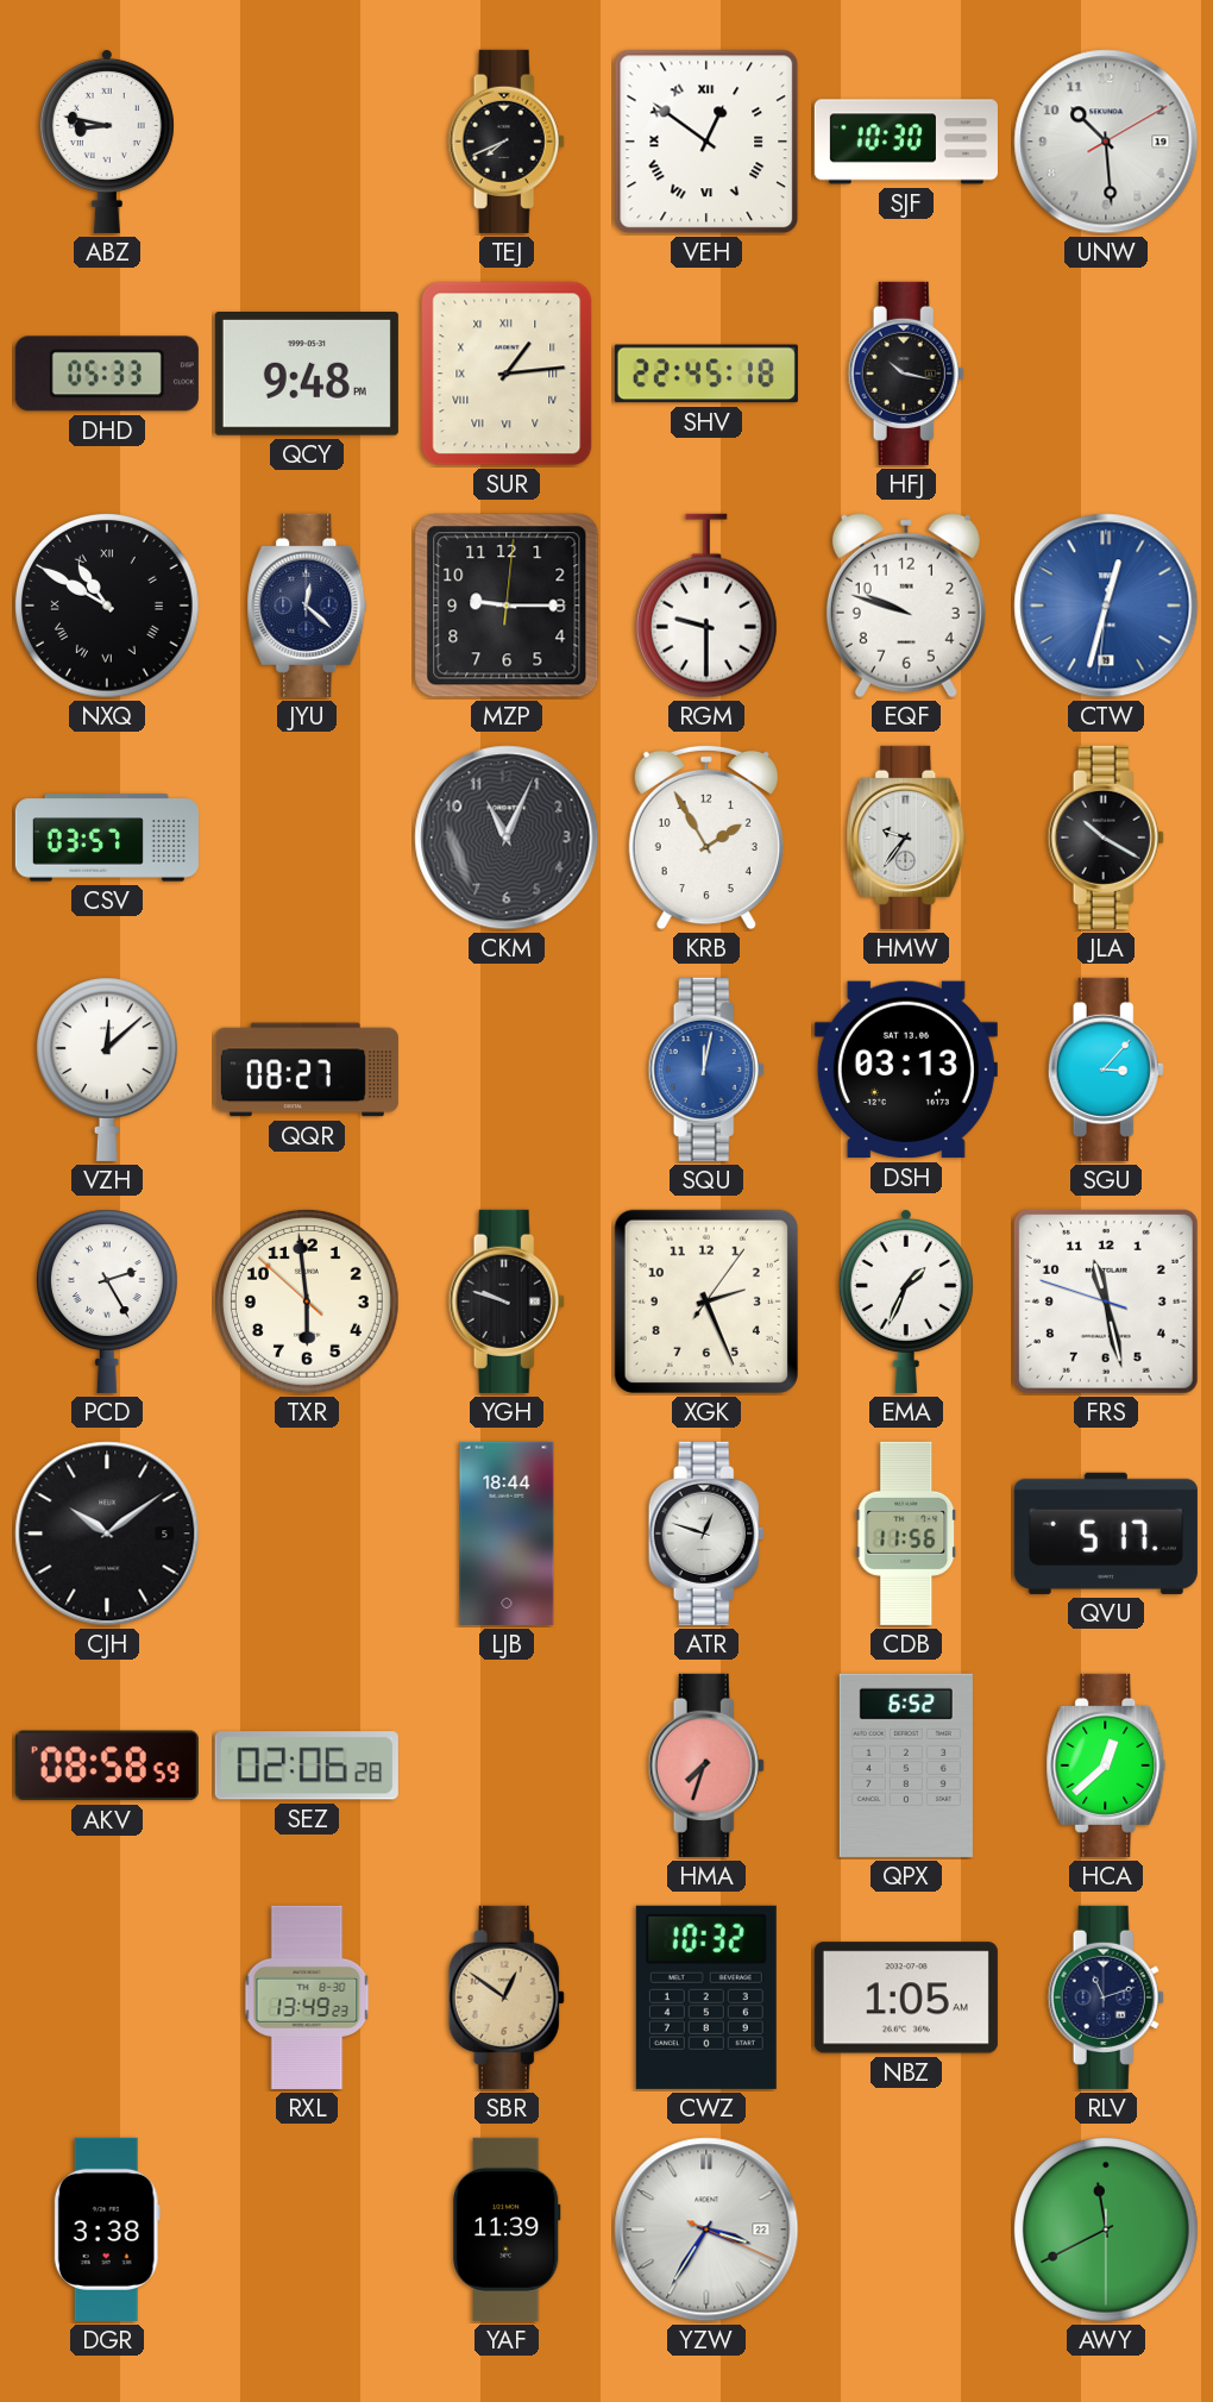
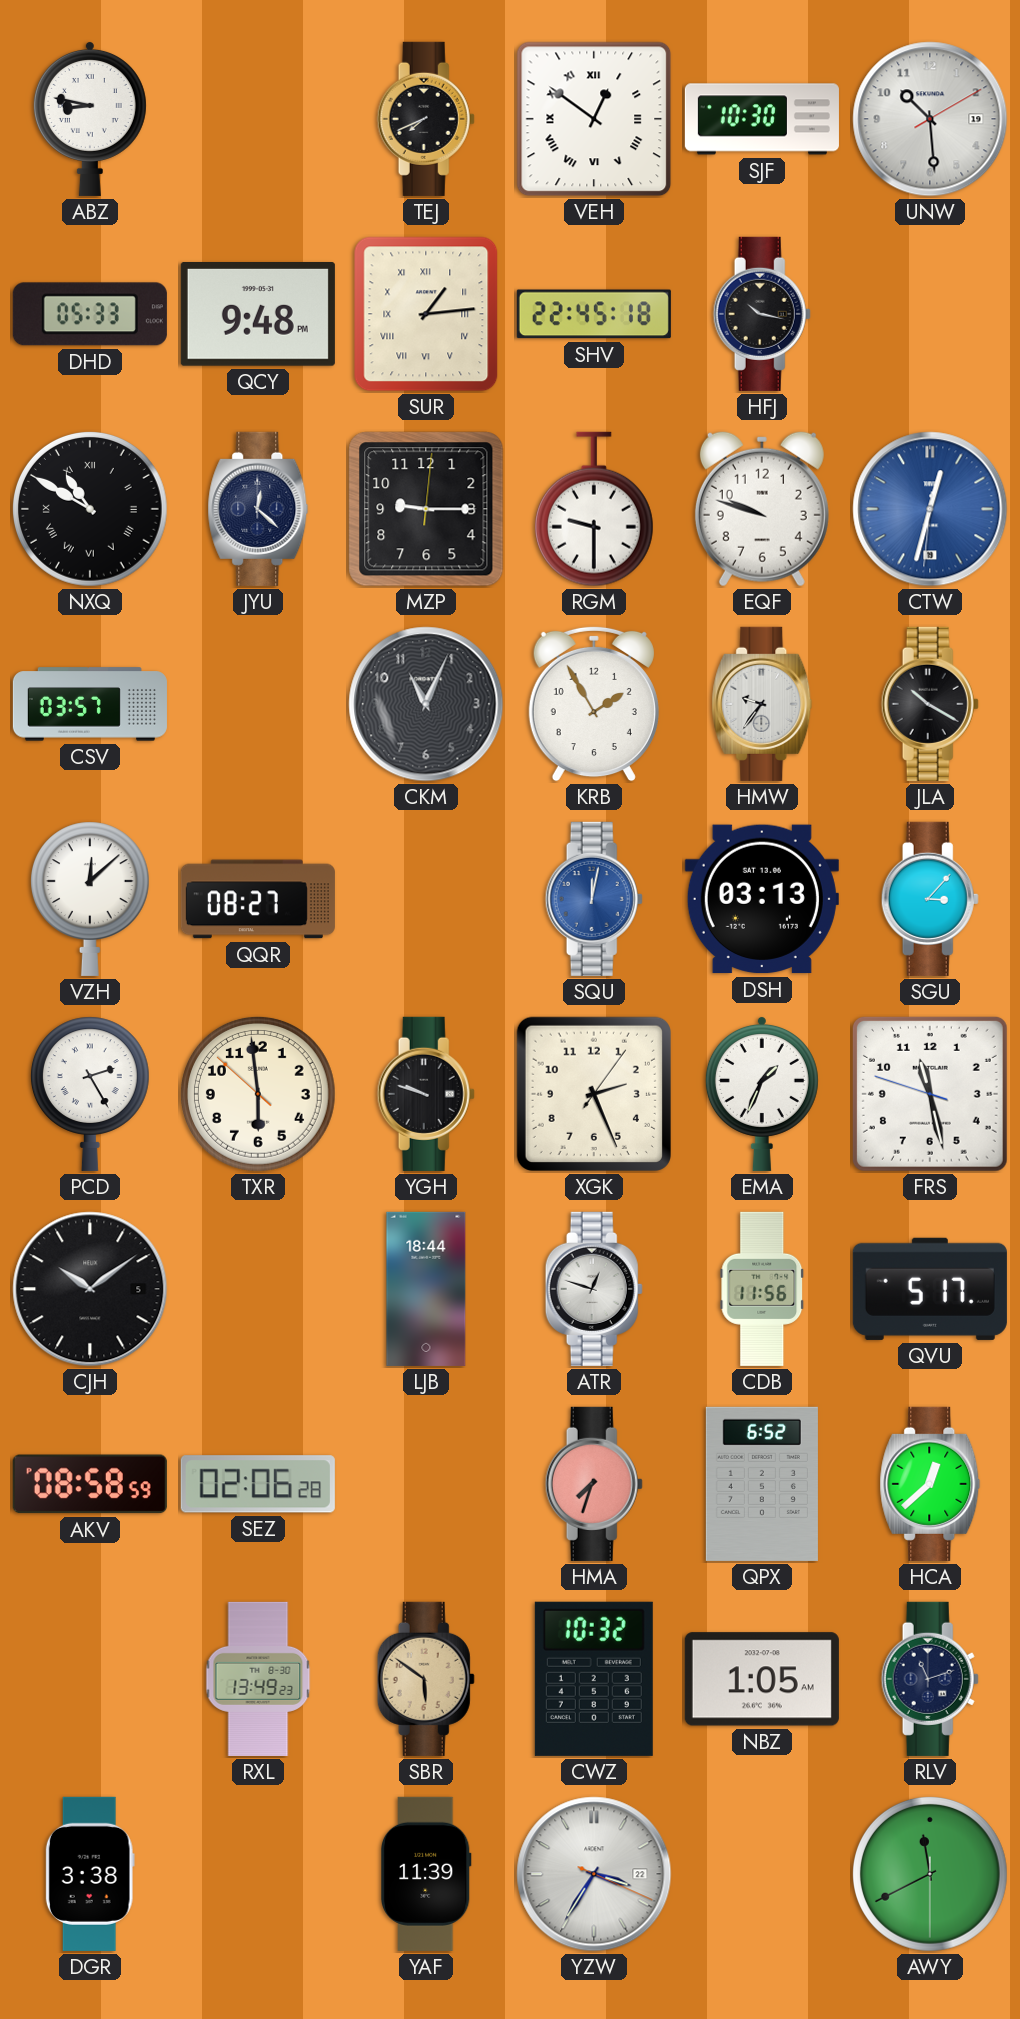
SBR: 12:51 -> 5:51
